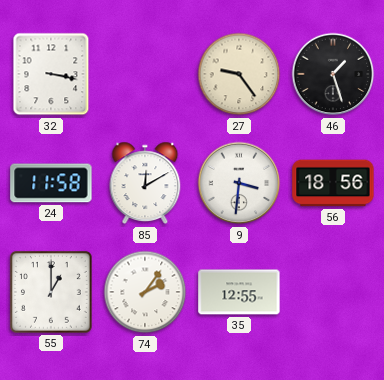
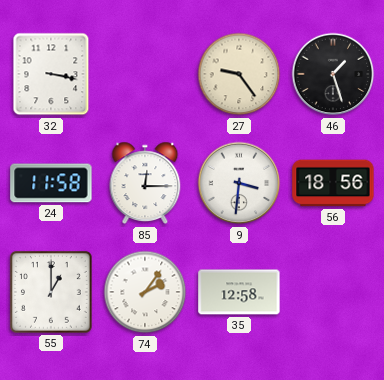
85: 12:10 -> 12:15
35: 12:55 -> 12:58
